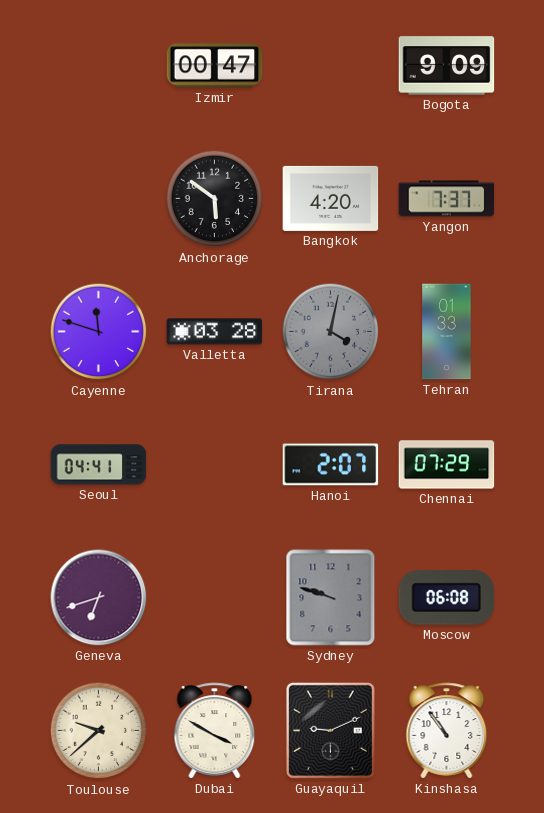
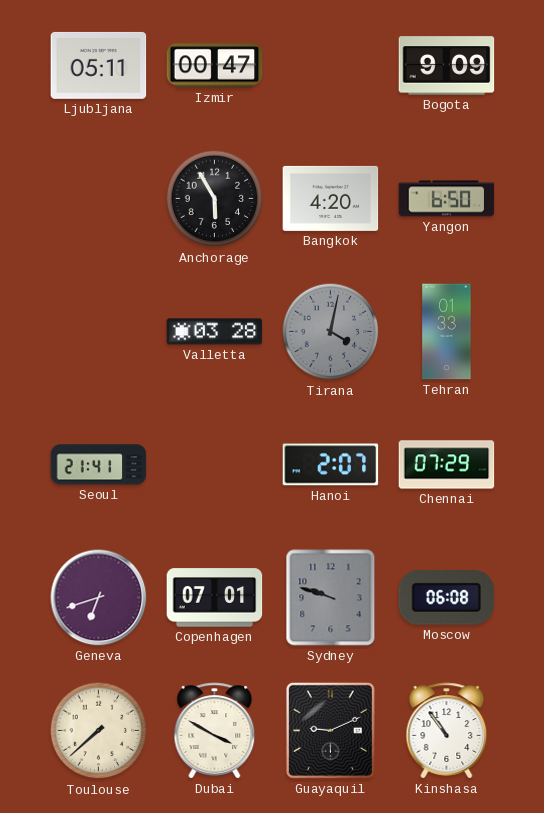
Ljubljana: none -> 05:11
Anchorage: 5:51 -> 5:55
Yangon: 7:37 -> 6:50
Cayenne: 11:48 -> none
Seoul: 04:41 -> 21:41
Copenhagen: none -> 07:01
Toulouse: 9:38 -> 7:38
